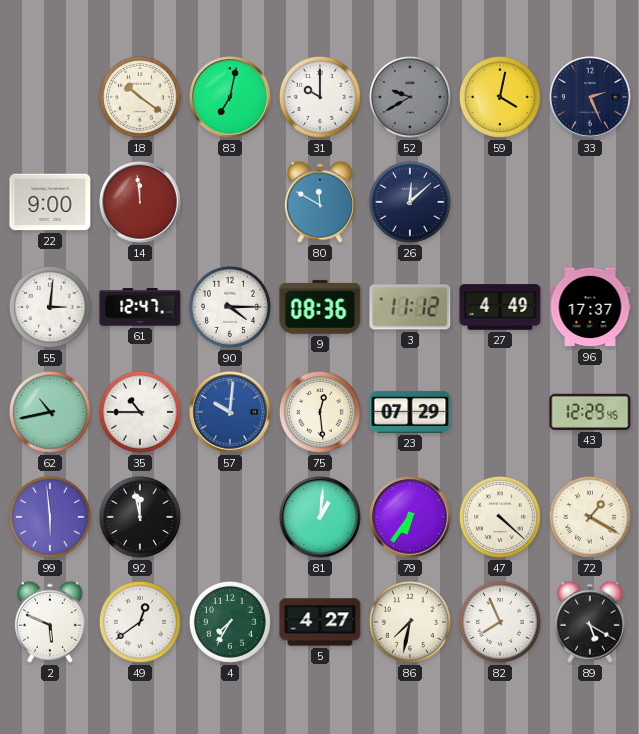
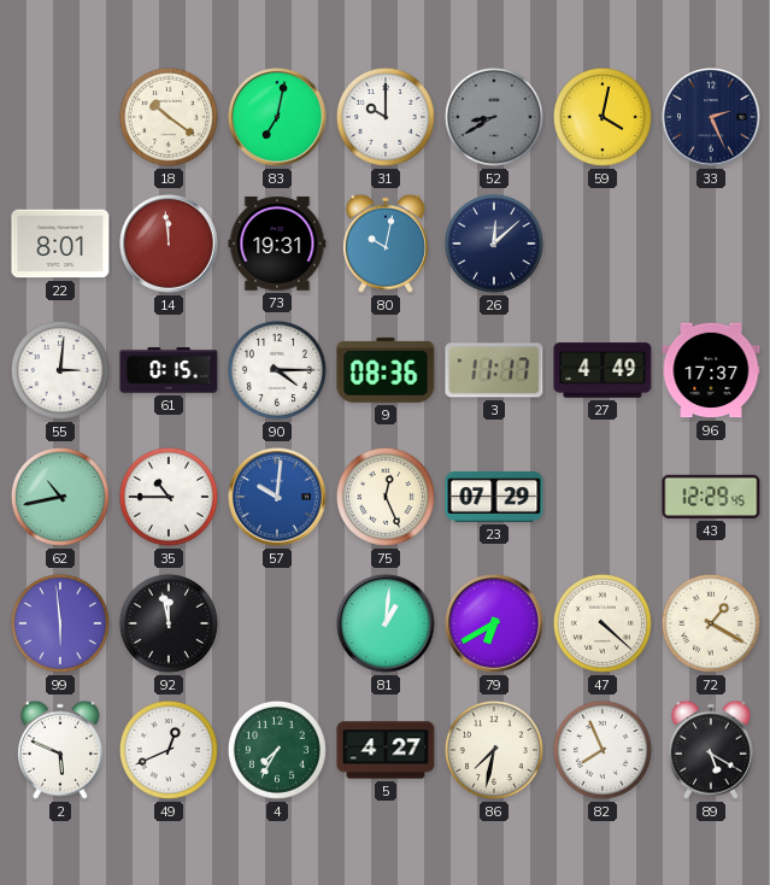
52: 9:40 -> 8:40
22: 9:00 -> 8:01
73: none -> 19:31
80: 11:50 -> 10:02
61: 12:47 -> 0:15
3: 11:12 -> 11:17
75: 12:29 -> 12:26
79: 6:36 -> 6:40
49: 12:39 -> 12:41
